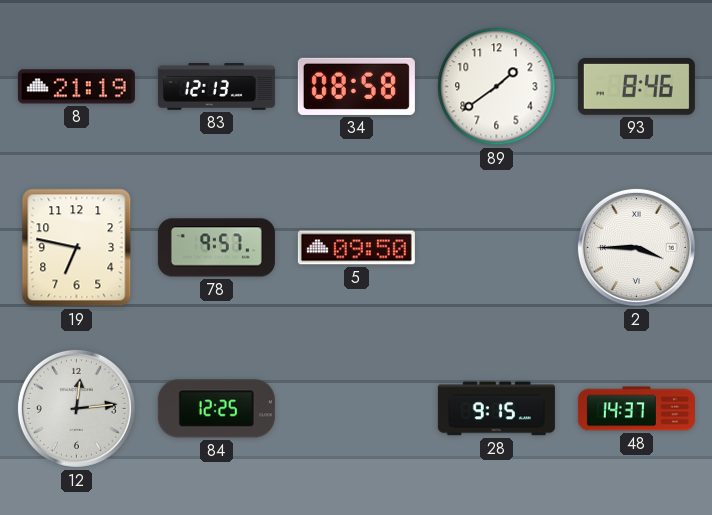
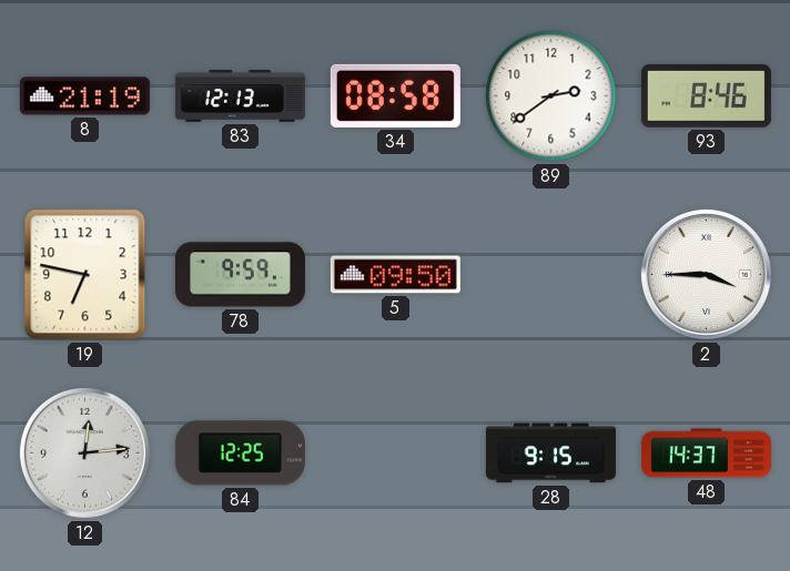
89: 1:39 -> 2:39
78: 9:57 -> 9:59
